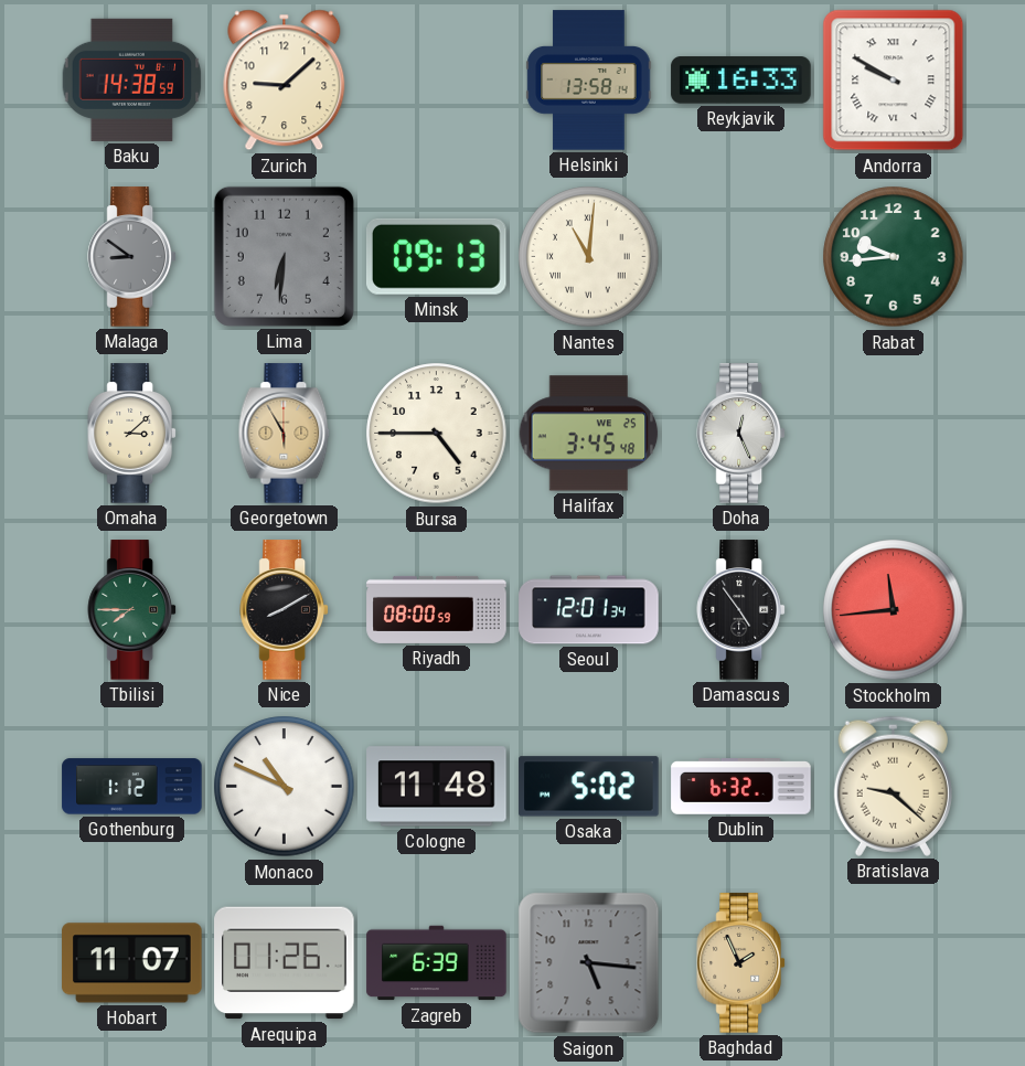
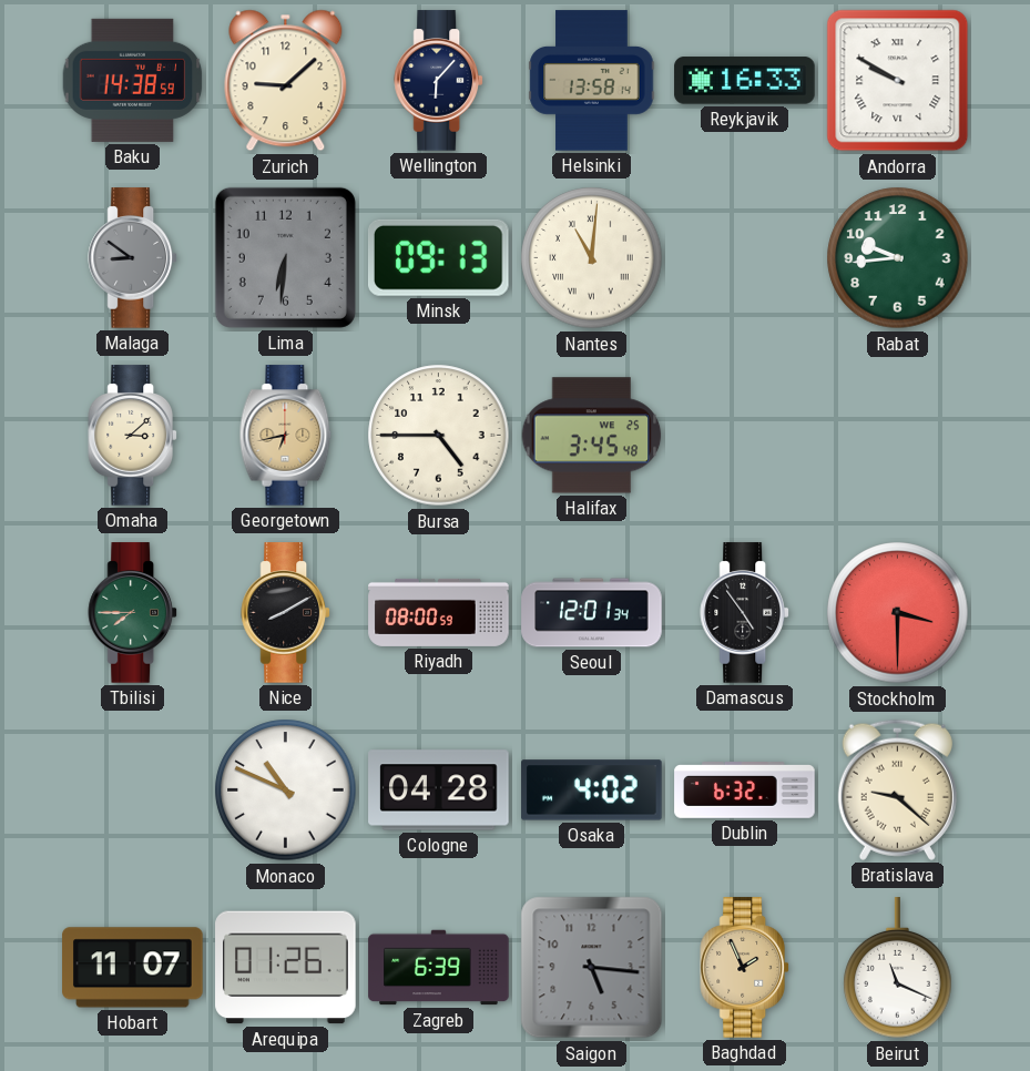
Wellington: none -> 6:07
Georgetown: 5:55 -> 6:43
Doha: 12:26 -> none
Stockholm: 11:44 -> 3:30
Gothenburg: 1:12 -> none
Cologne: 11:48 -> 04:28
Osaka: 5:02 -> 4:02
Beirut: none -> 11:19
